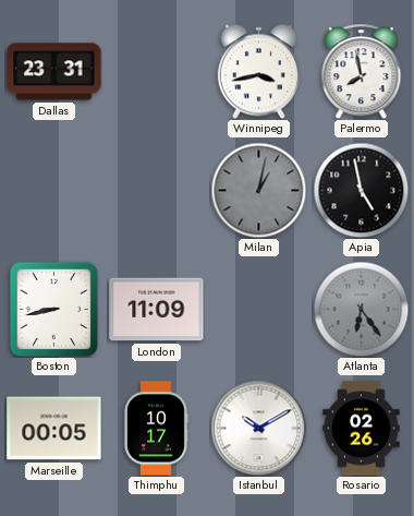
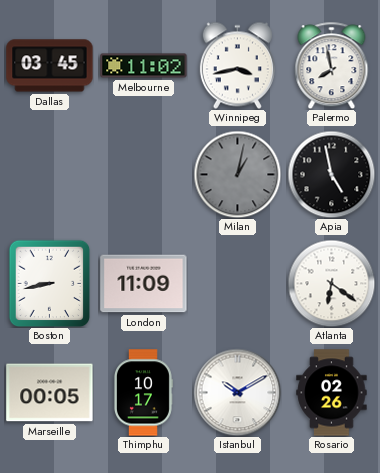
Dallas: 23:31 -> 03:45
Melbourne: none -> 11:02
Atlanta: 6:24 -> 6:21
Atlanta dial: grey -> white
